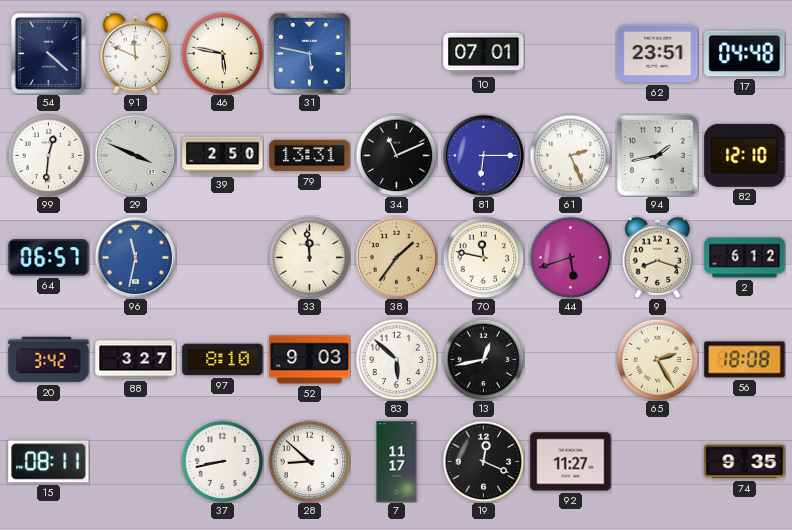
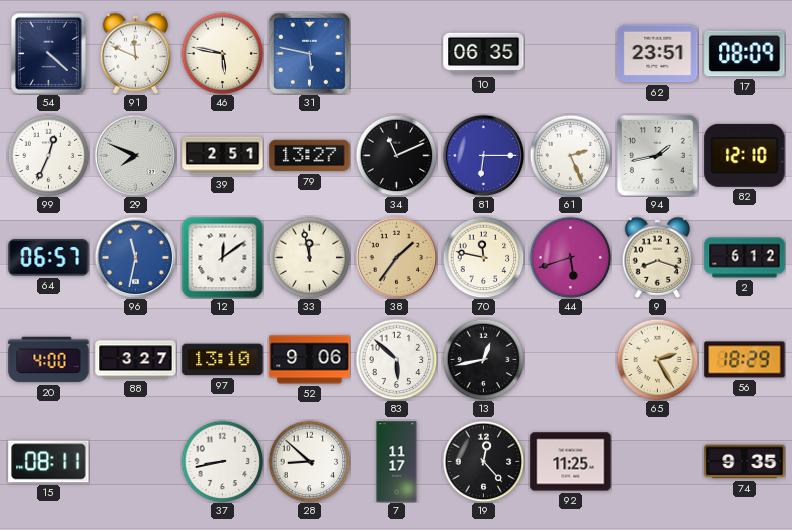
10: 07:01 -> 06:35
17: 04:48 -> 08:09
99: 12:31 -> 12:34
29: 3:49 -> 7:49
39: 2:50 -> 2:51
79: 13:31 -> 13:27
12: none -> 12:09
33: 11:59 -> 11:58
20: 3:42 -> 4:00
97: 8:10 -> 13:10
52: 9:03 -> 9:06
56: 18:08 -> 18:29
19: 12:19 -> 12:23
92: 11:27 -> 11:25
